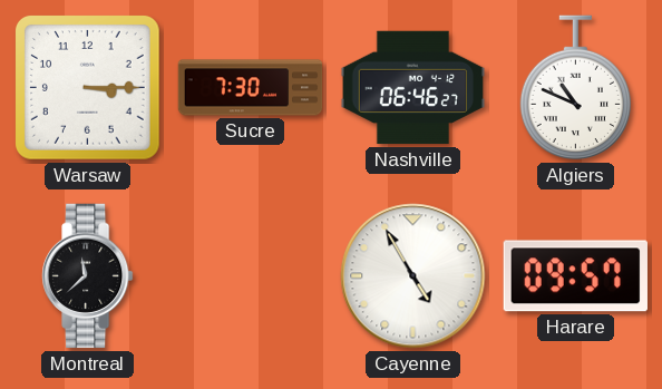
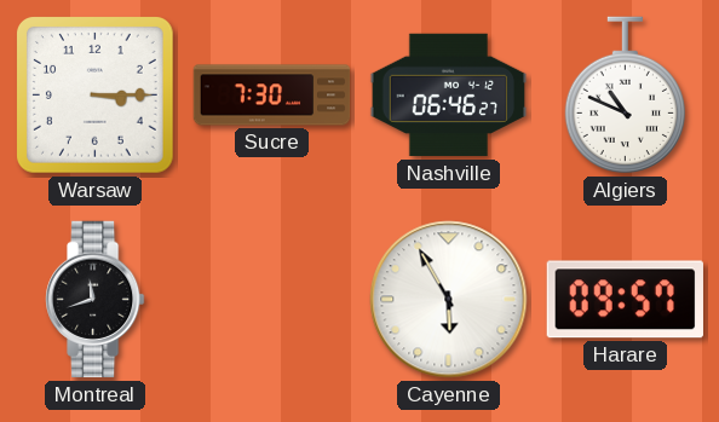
Montreal: 11:38 -> 11:42
Cayenne: 4:55 -> 5:55
